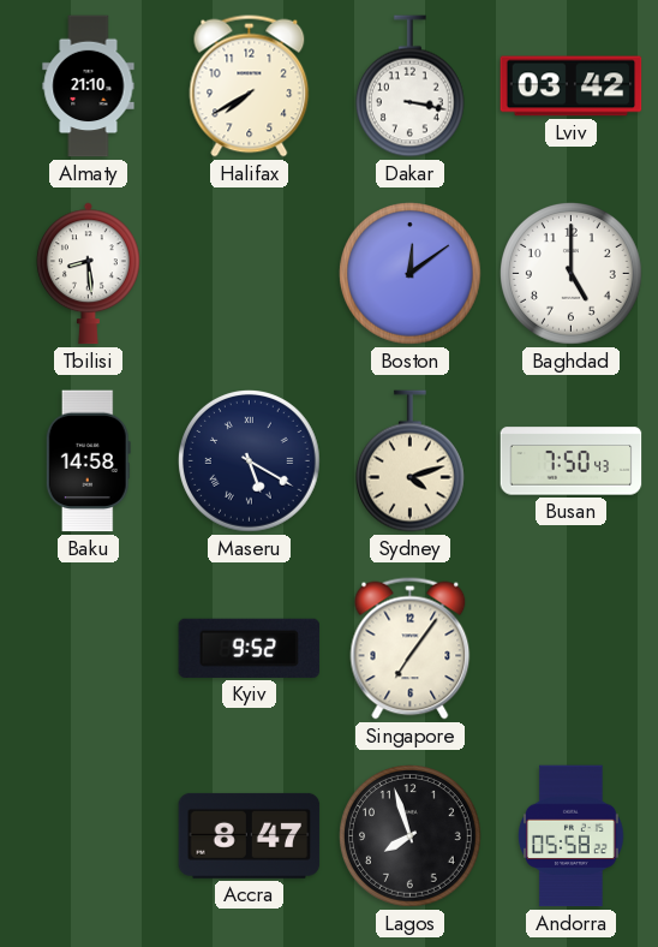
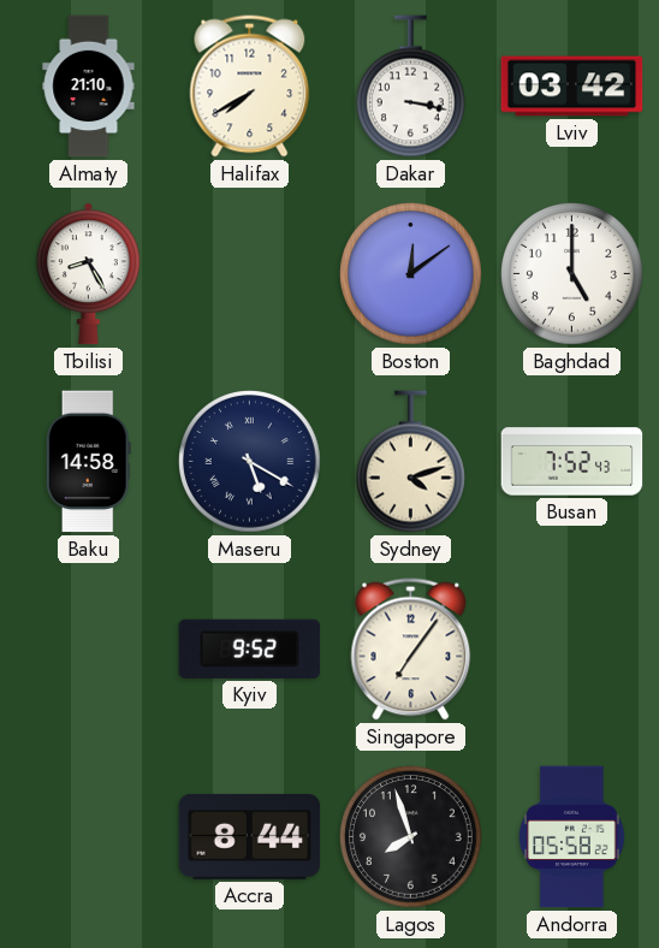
Tbilisi: 8:29 -> 8:25
Busan: 7:50 -> 7:52
Accra: 8:47 -> 8:44
